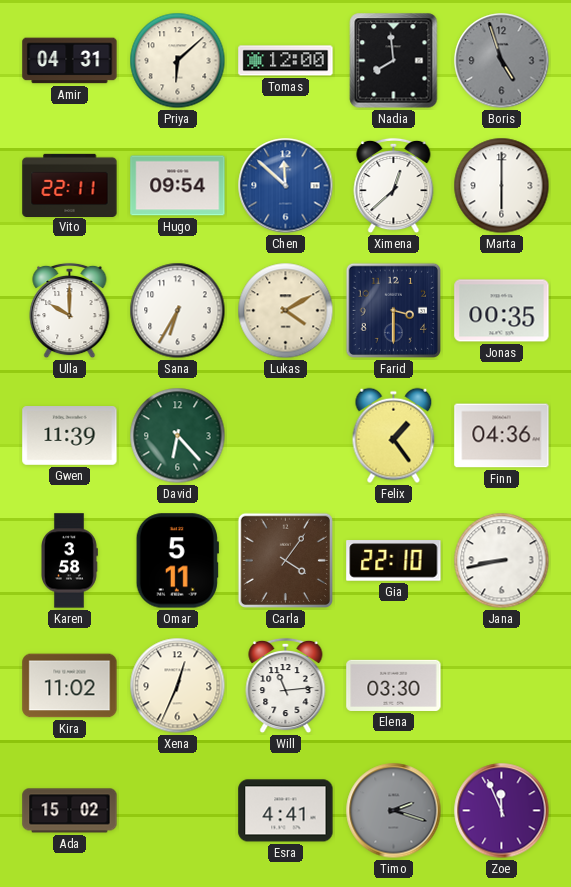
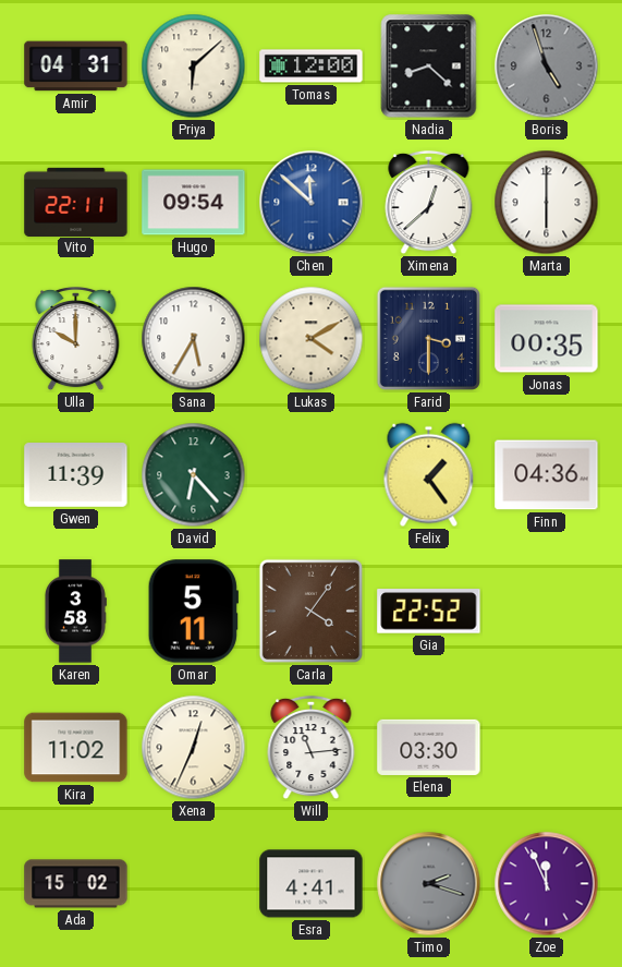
Nadia: 7:59 -> 8:22
Sana: 6:35 -> 5:35
Gia: 22:10 -> 22:52
Jana: 8:43 -> none
